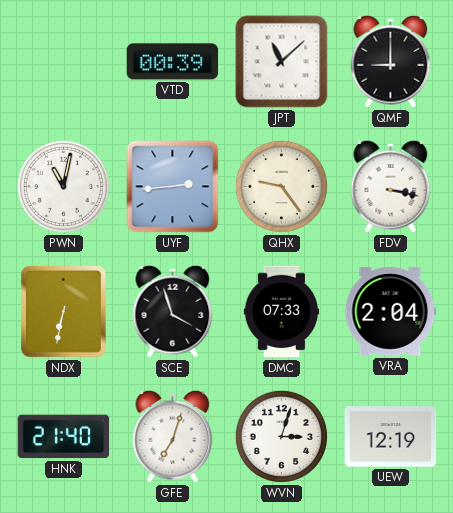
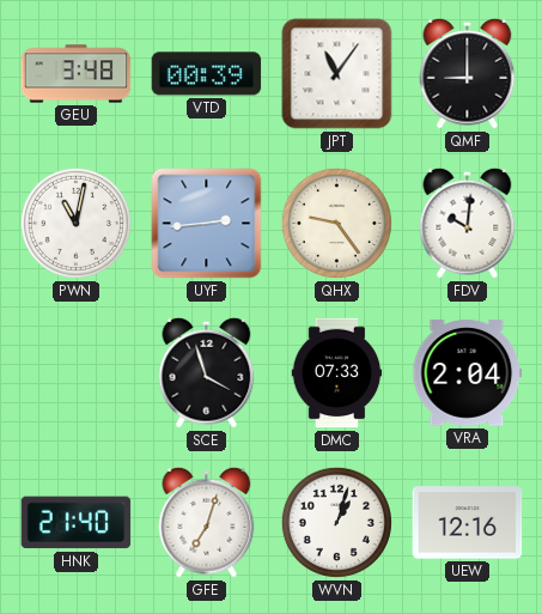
GEU: none -> 3:48
JPT: 11:08 -> 11:06
FDV: 3:17 -> 10:01
NDX: 6:32 -> none
WVN: 3:03 -> 1:03
UEW: 12:19 -> 12:16
